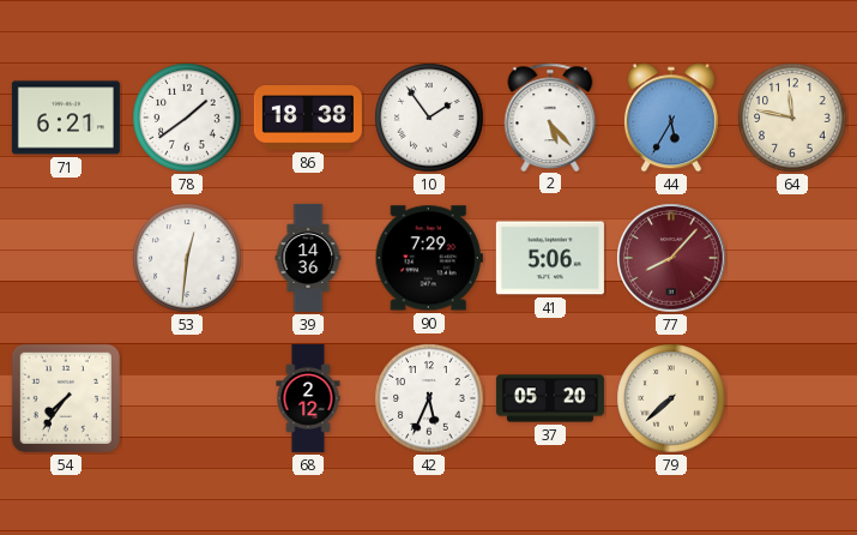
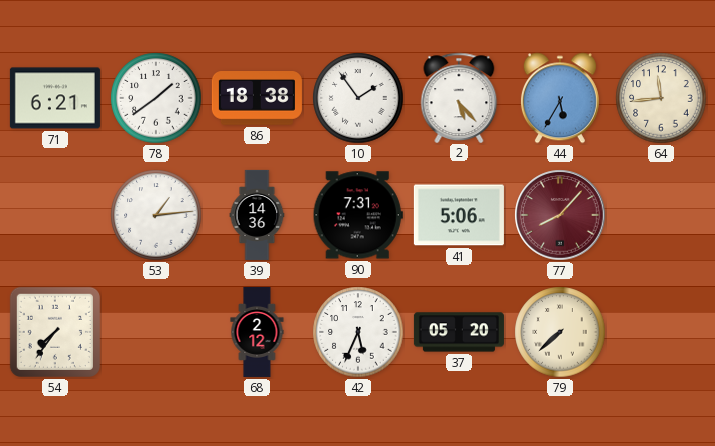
64: 11:47 -> 11:44
53: 12:31 -> 1:14
90: 7:29 -> 7:31
